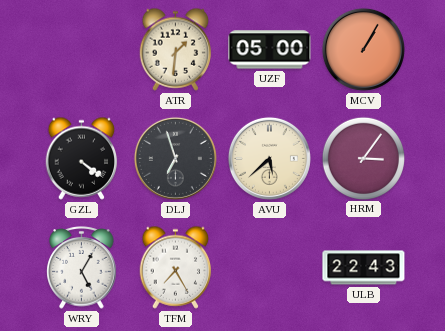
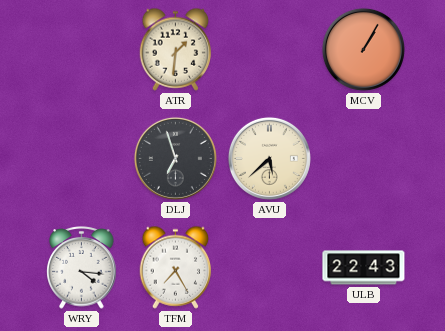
UZF: 05:00 -> none
GZL: 4:21 -> none
HRM: 3:06 -> none
WRY: 5:05 -> 4:16
